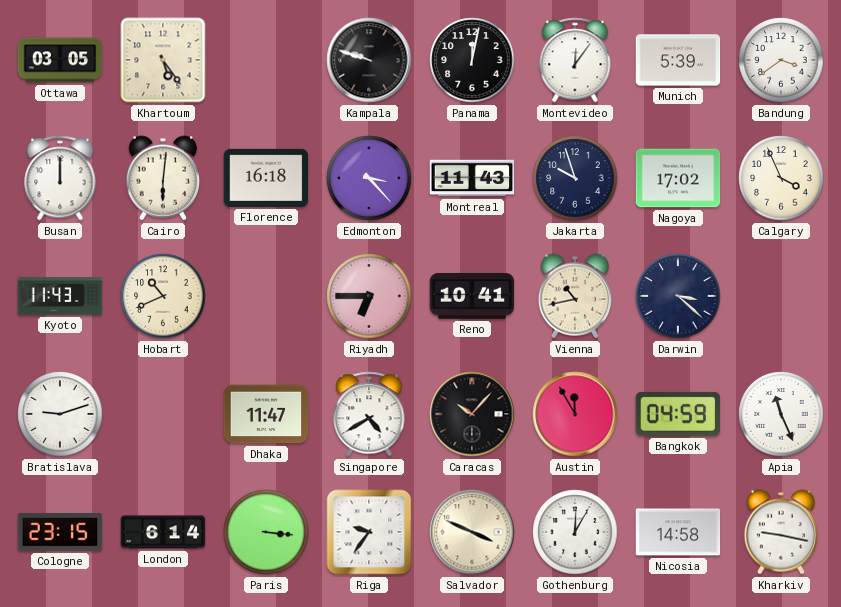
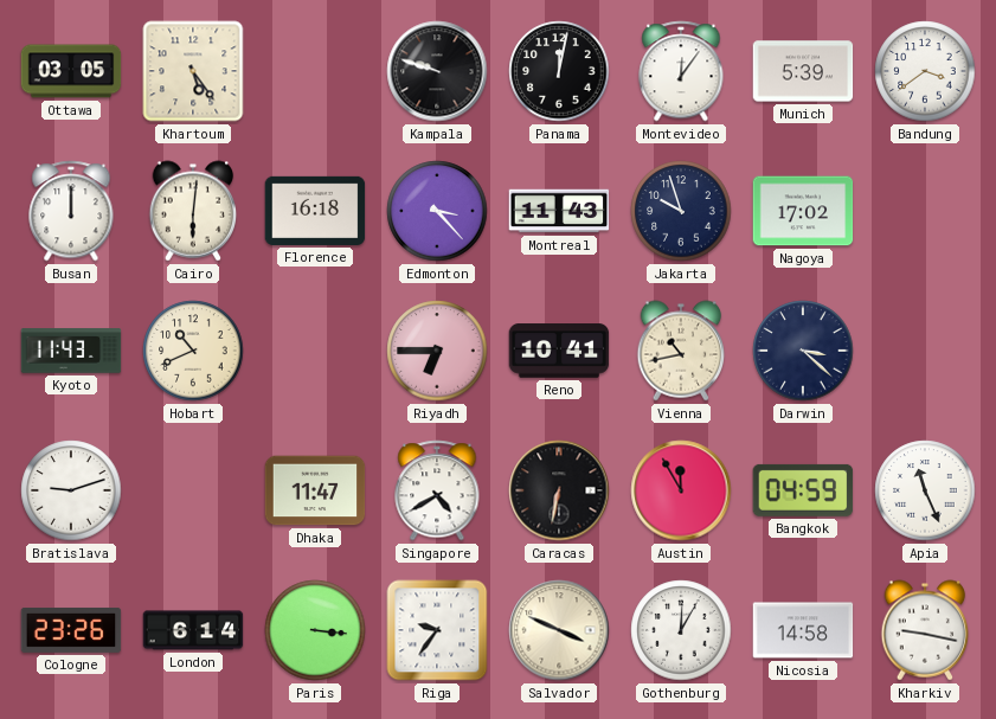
Calgary: 3:56 -> none
Caracas: 10:07 -> 6:32
Cologne: 23:15 -> 23:26
